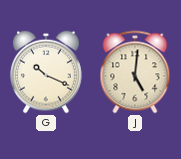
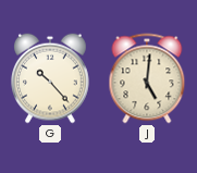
G: 10:19 -> 10:23
